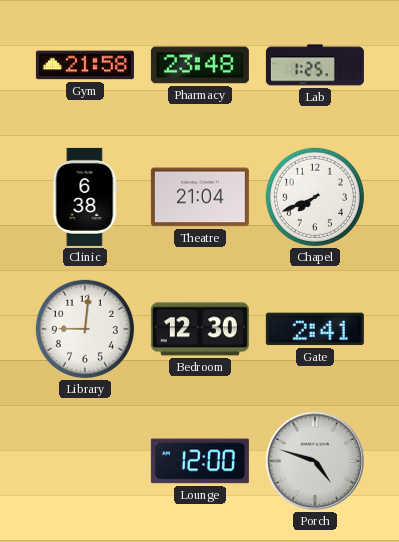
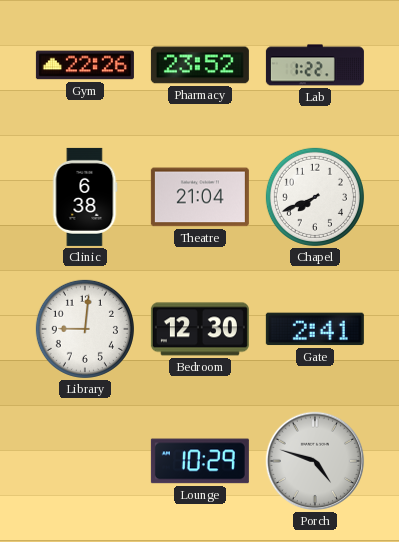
Gym: 21:58 -> 22:26
Pharmacy: 23:48 -> 23:52
Lab: 1:25 -> 1:22
Lounge: 12:00 -> 10:29
